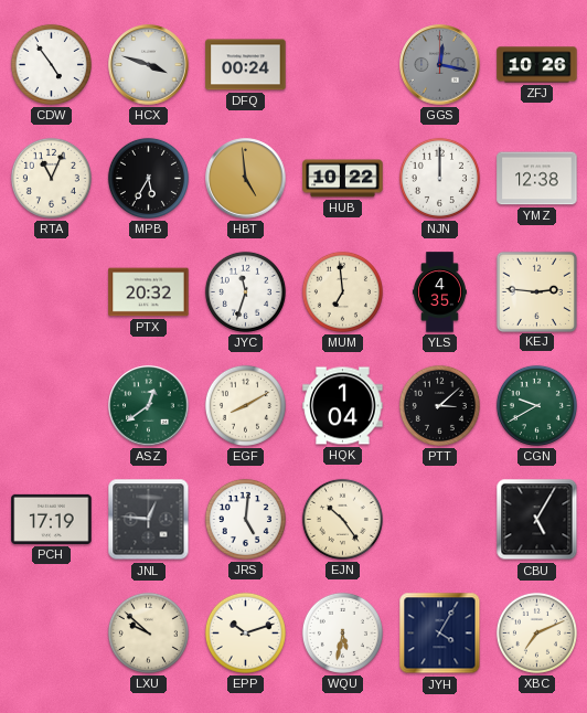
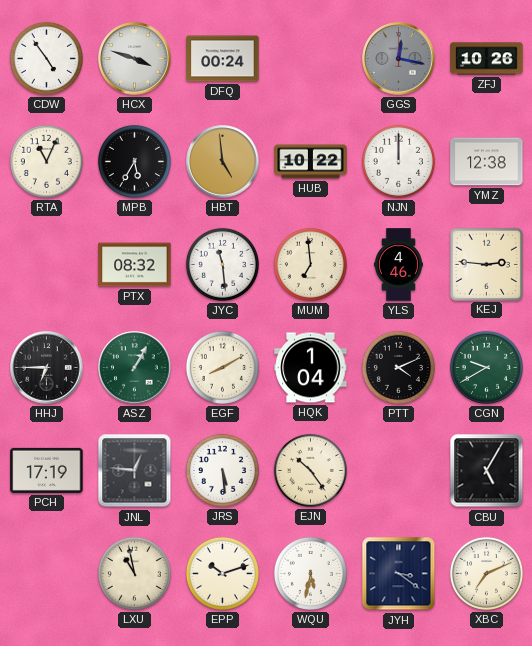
PTX: 20:32 -> 08:32
JYC: 11:33 -> 11:29
YLS: 4:35 -> 4:46
HHJ: none -> 6:45
ASZ: 12:39 -> 1:05
PTT: 3:08 -> 4:11
JRS: 5:01 -> 5:29
LXU: 9:52 -> 10:58
JYH: 4:05 -> 3:21
